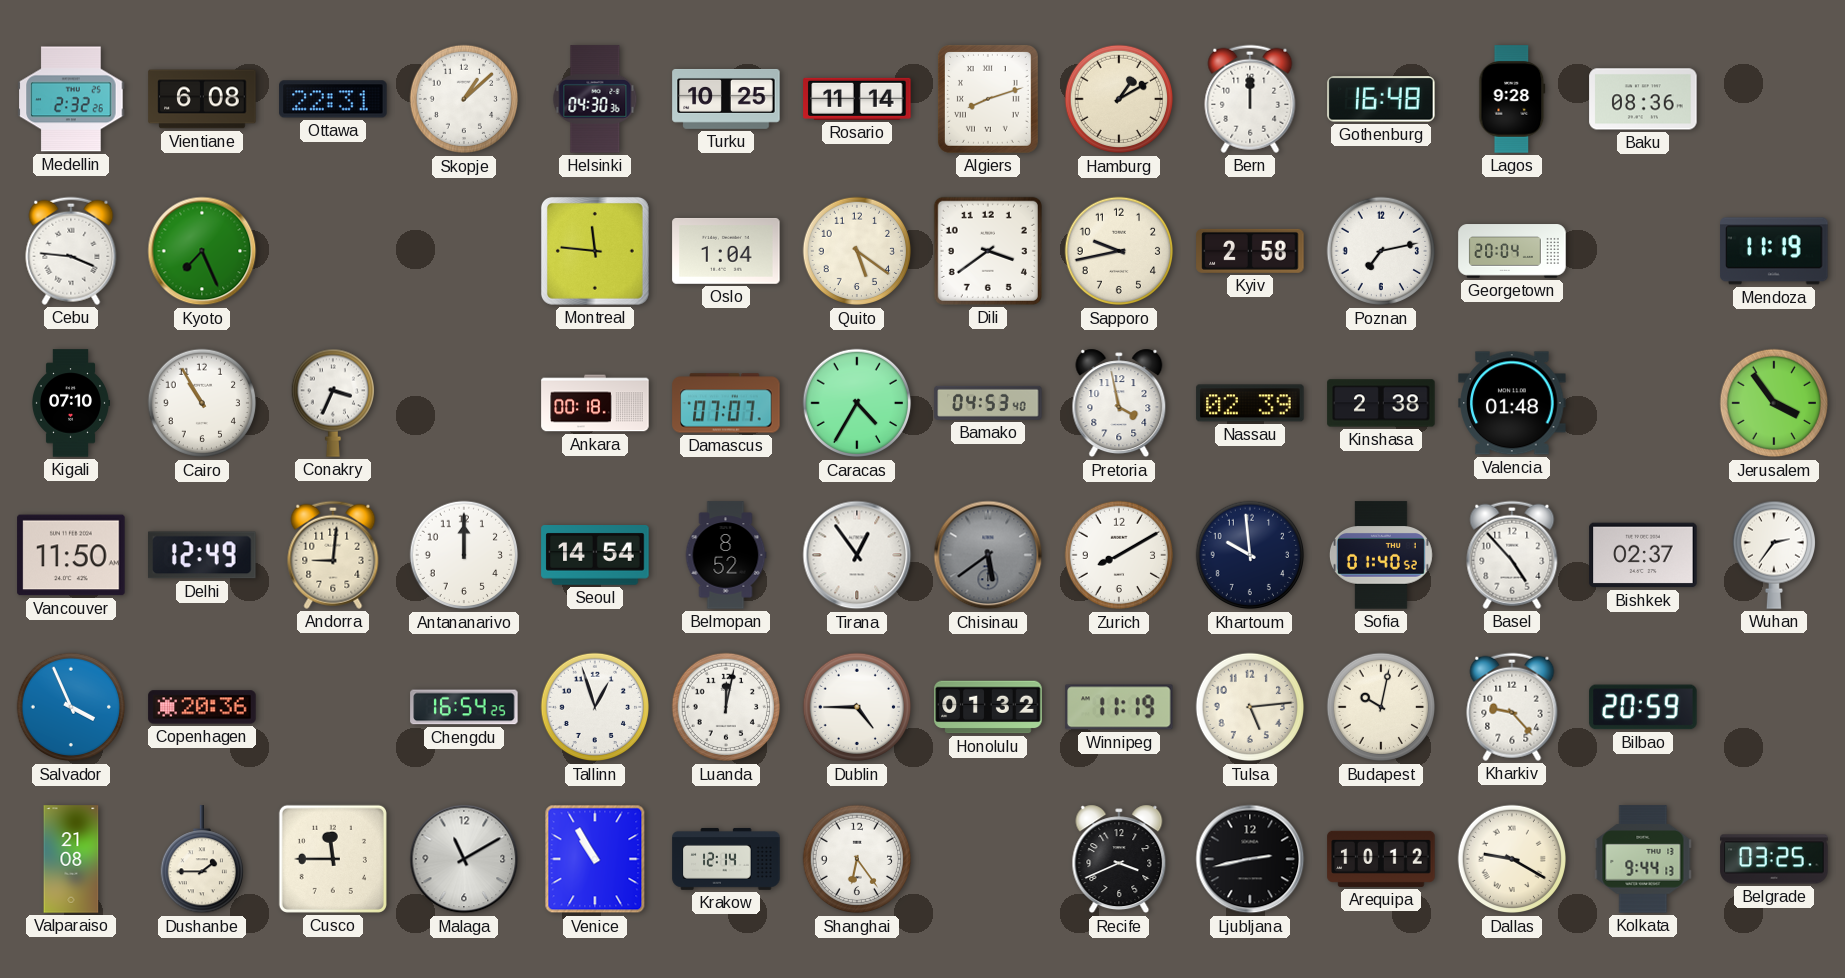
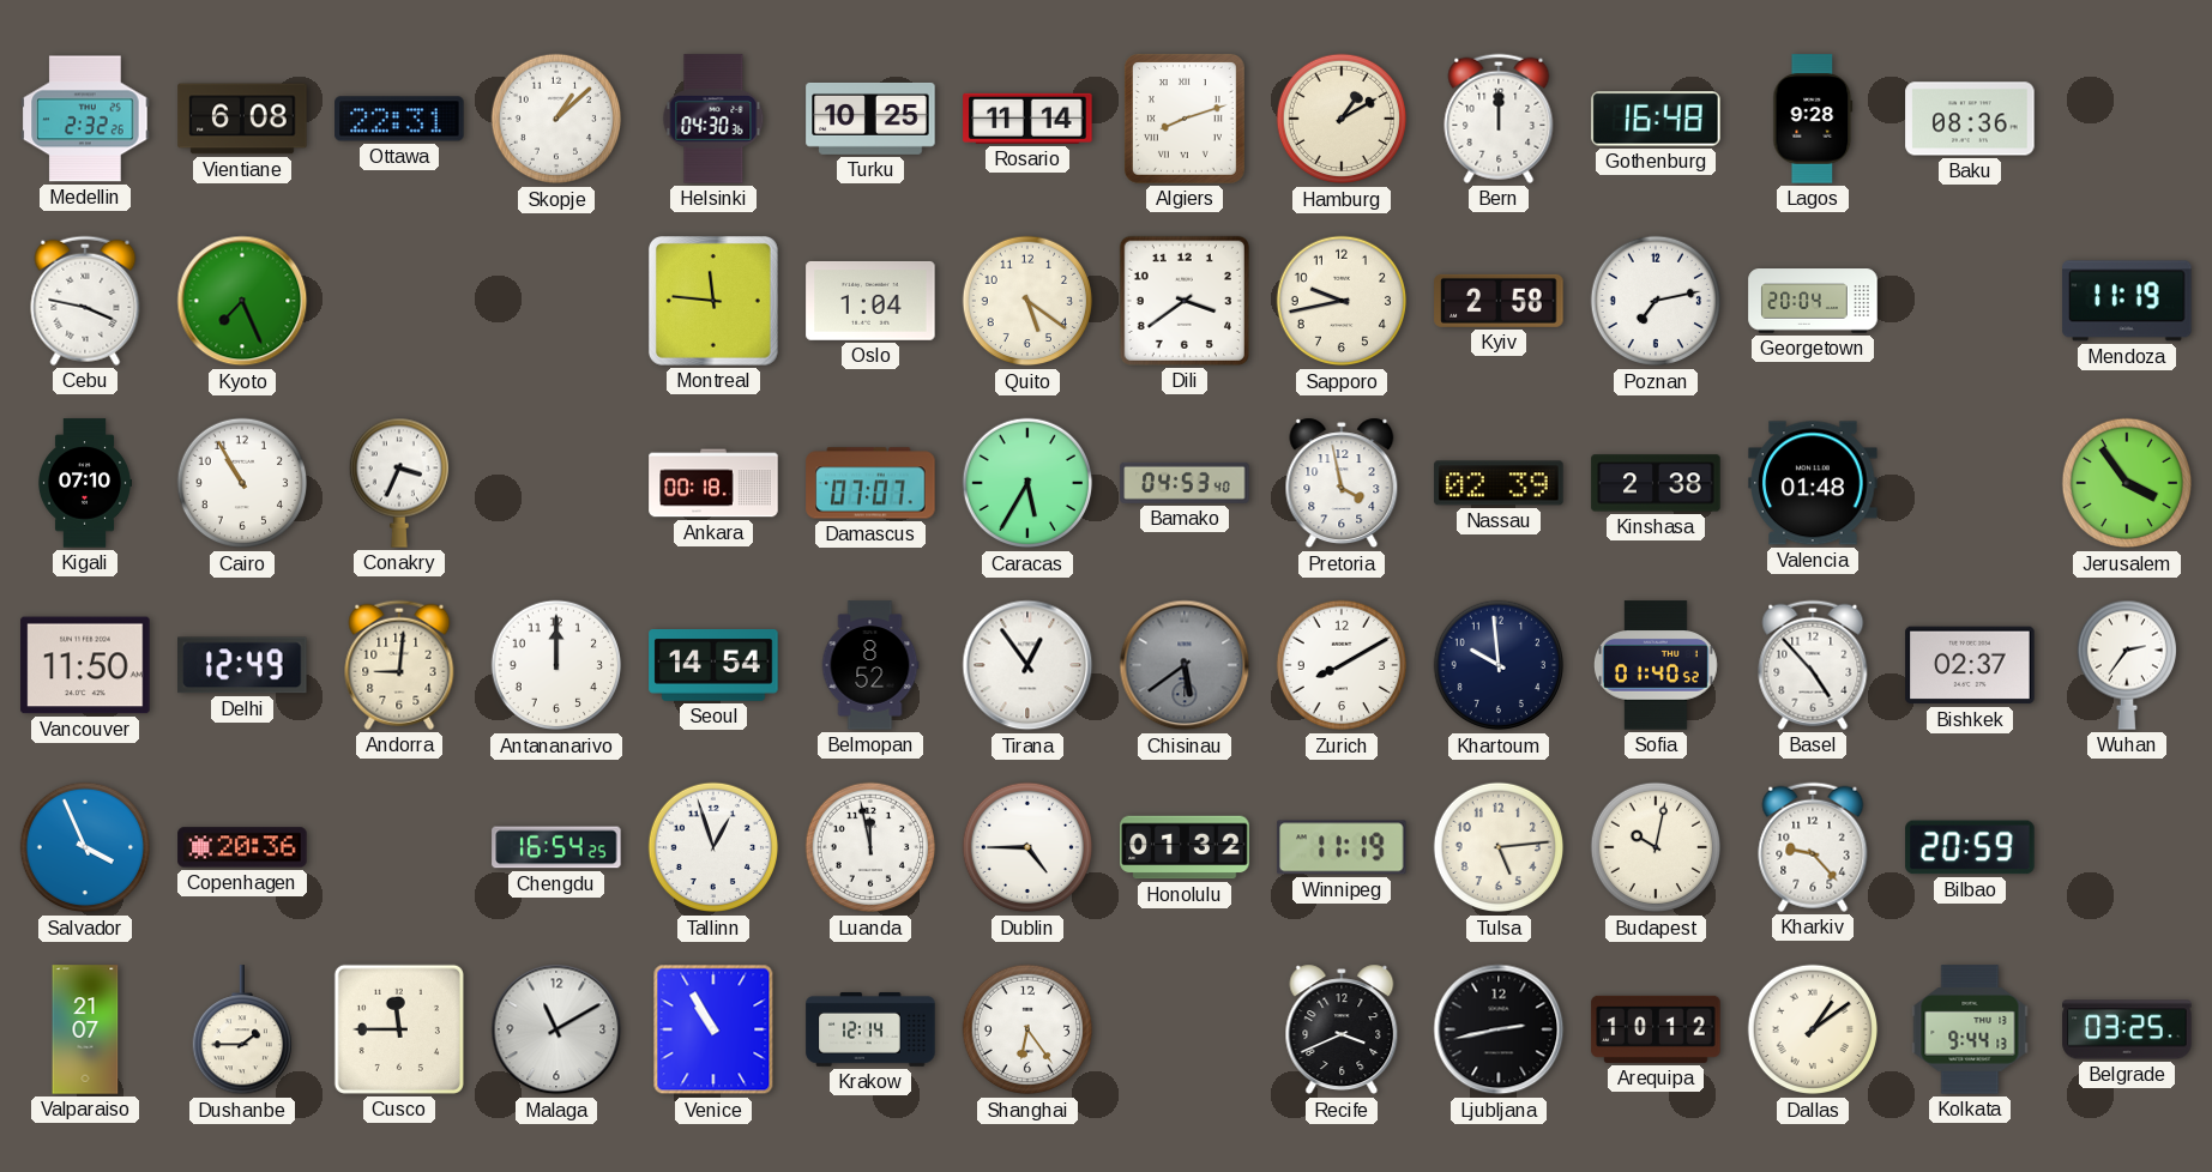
Cebu: 3:46 -> 3:47
Caracas: 4:35 -> 5:35
Luanda: 12:02 -> 11:58
Valparaiso: 21:08 -> 21:07
Dallas: 9:20 -> 1:09
